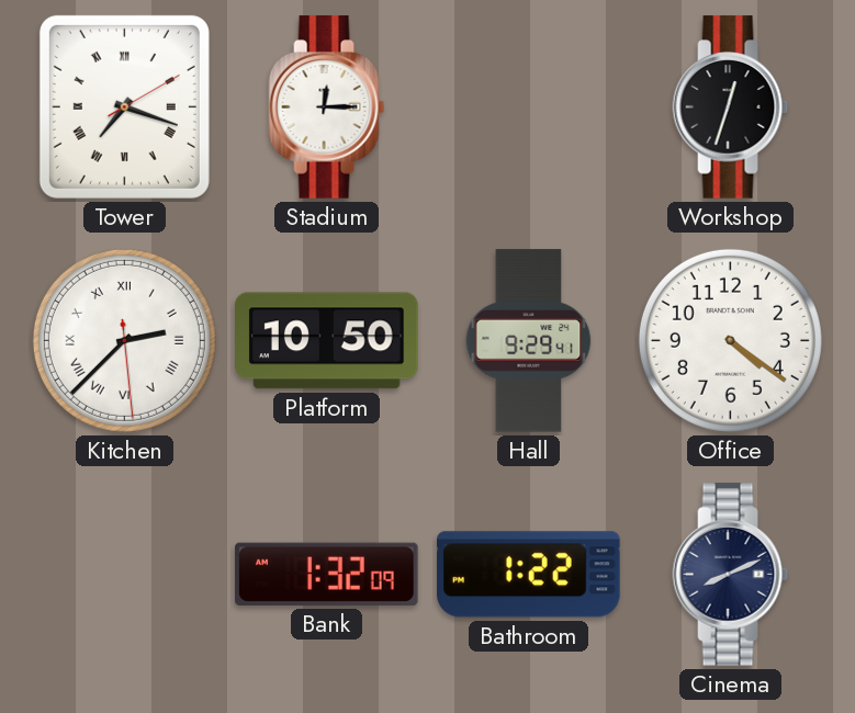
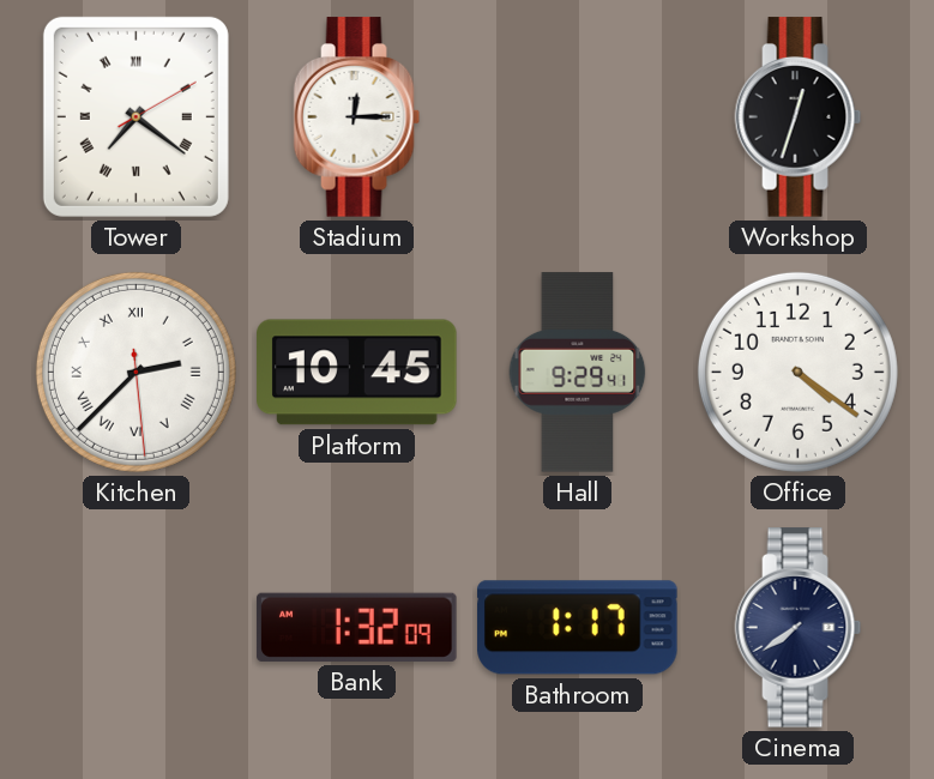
Tower: 7:18 -> 7:21
Platform: 10:50 -> 10:45
Bathroom: 1:22 -> 1:17
Cinema: 8:11 -> 7:39
